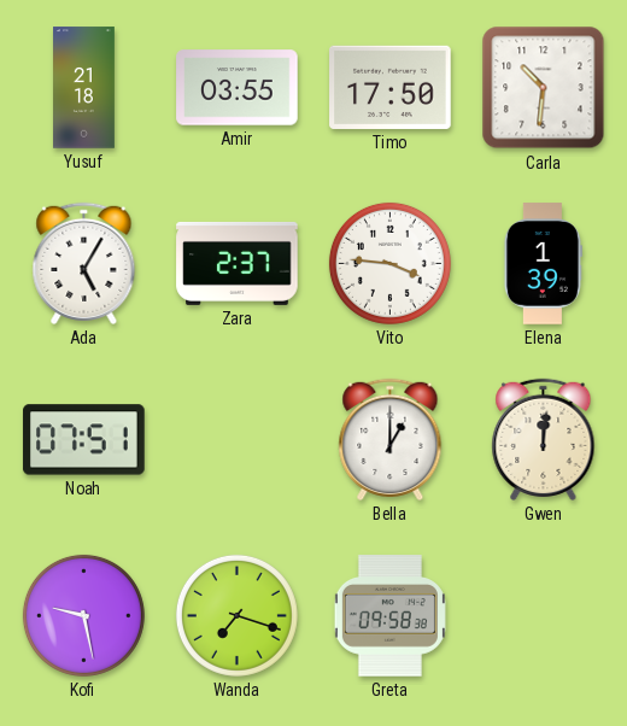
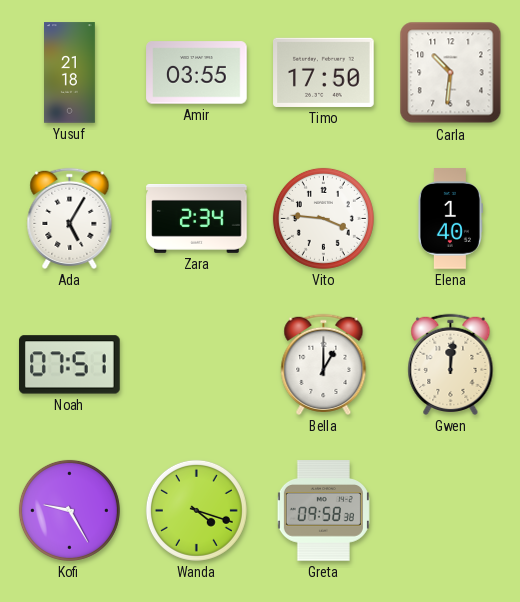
Zara: 2:37 -> 2:34
Elena: 1:39 -> 1:40
Kofi: 9:28 -> 9:25
Wanda: 7:18 -> 4:18
